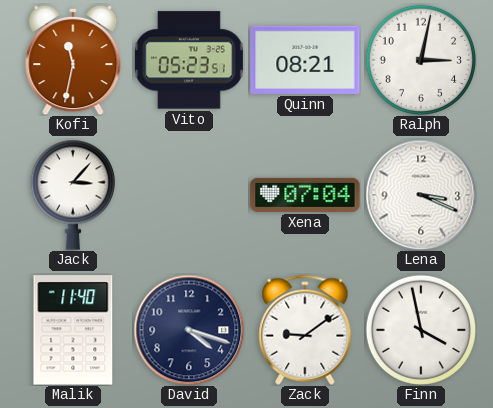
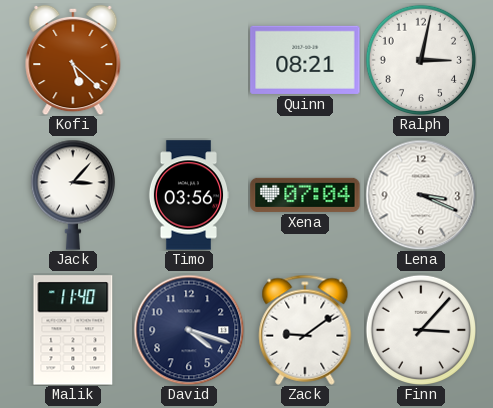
Kofi: 11:32 -> 5:22
Vito: 05:23 -> none
Timo: none -> 03:56
Finn: 3:58 -> 3:07
